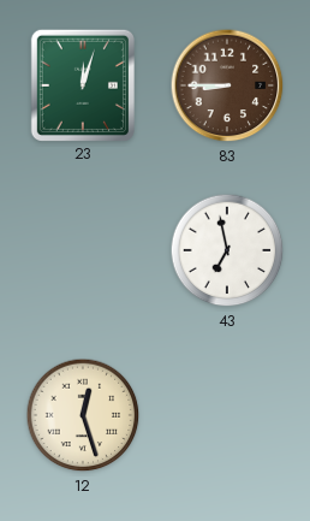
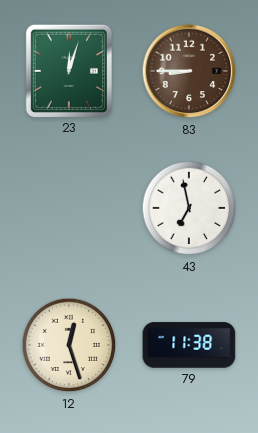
79: none -> 11:38
